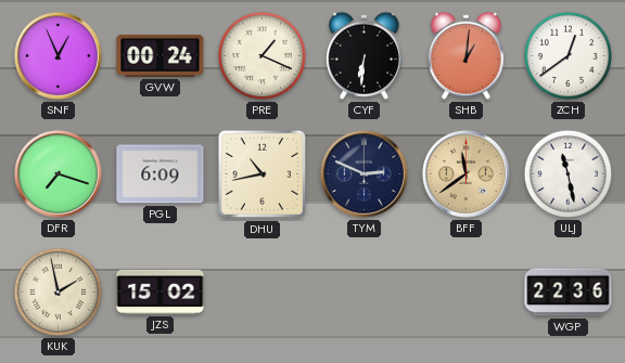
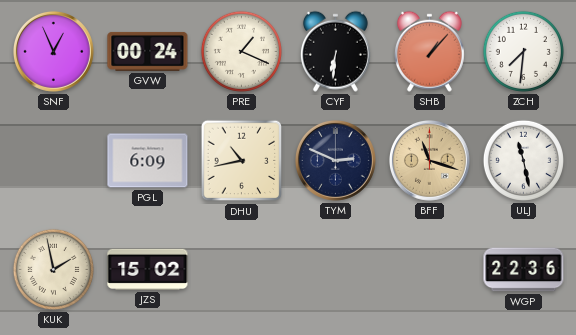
SHB: 1:01 -> 1:07
ZCH: 12:39 -> 7:31
DFR: 7:18 -> none
BFF: 11:39 -> 11:18
